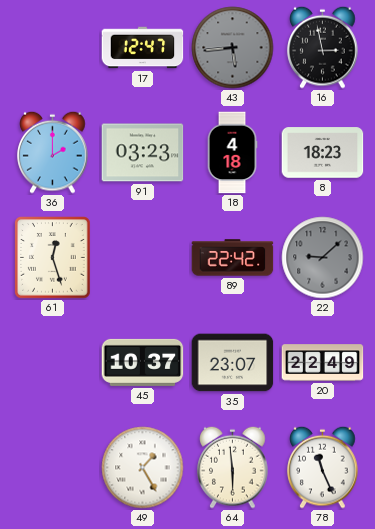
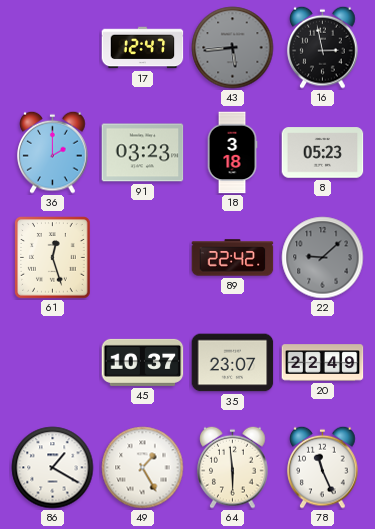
18: 4:18 -> 3:18
8: 18:23 -> 05:23
86: none -> 1:20
